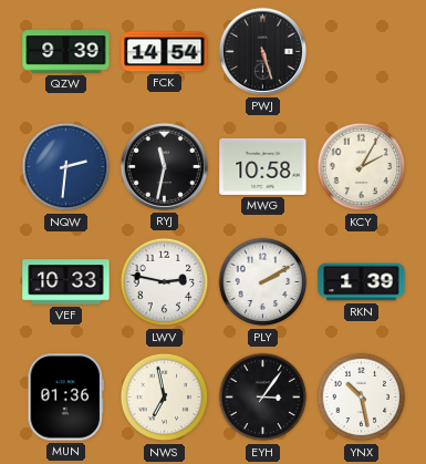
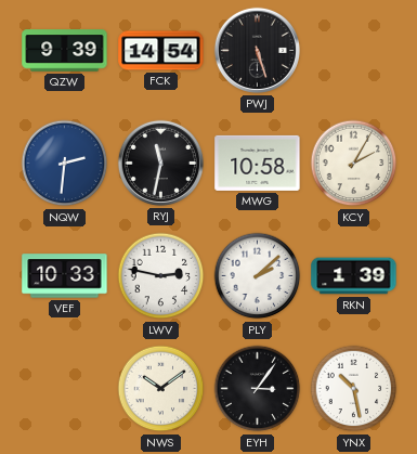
PLY: 2:10 -> 2:08
MUN: 01:36 -> none
NWS: 6:58 -> 10:09
